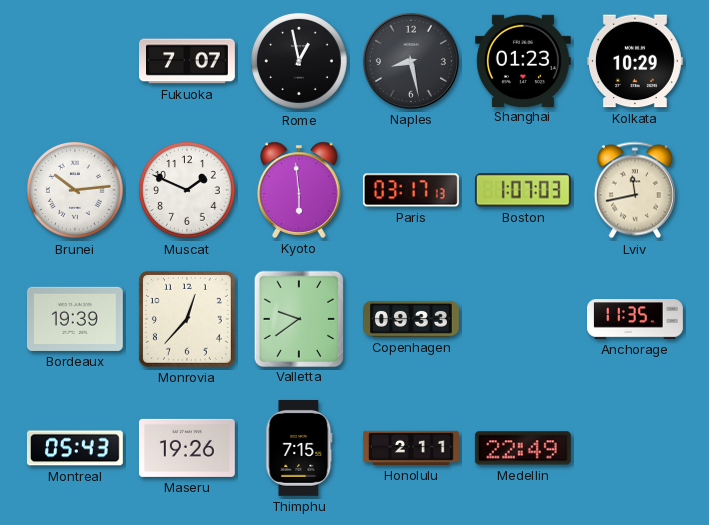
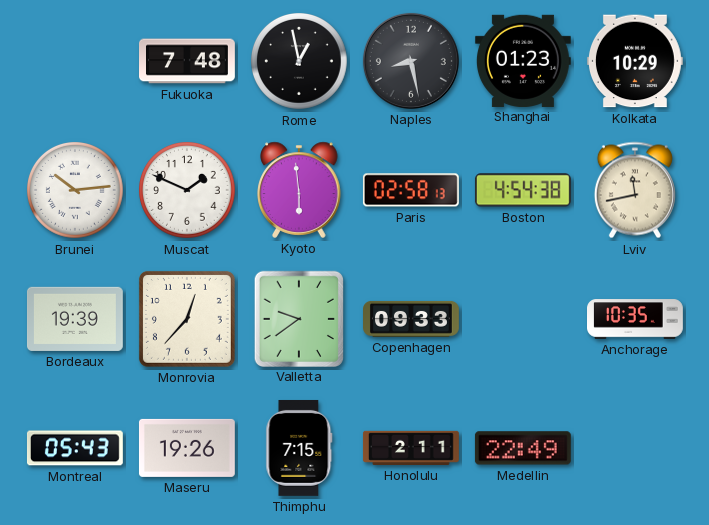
Fukuoka: 7:07 -> 7:48
Paris: 03:17 -> 02:58
Boston: 1:07 -> 4:54
Anchorage: 11:35 -> 10:35
